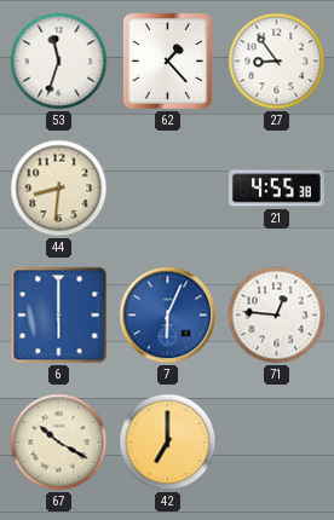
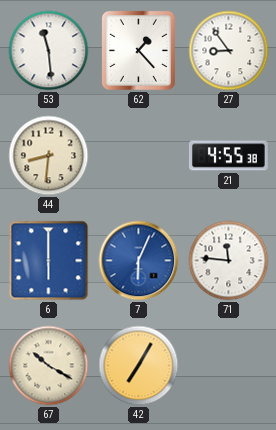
53: 11:33 -> 11:29
71: 12:46 -> 11:46
42: 7:00 -> 7:05
